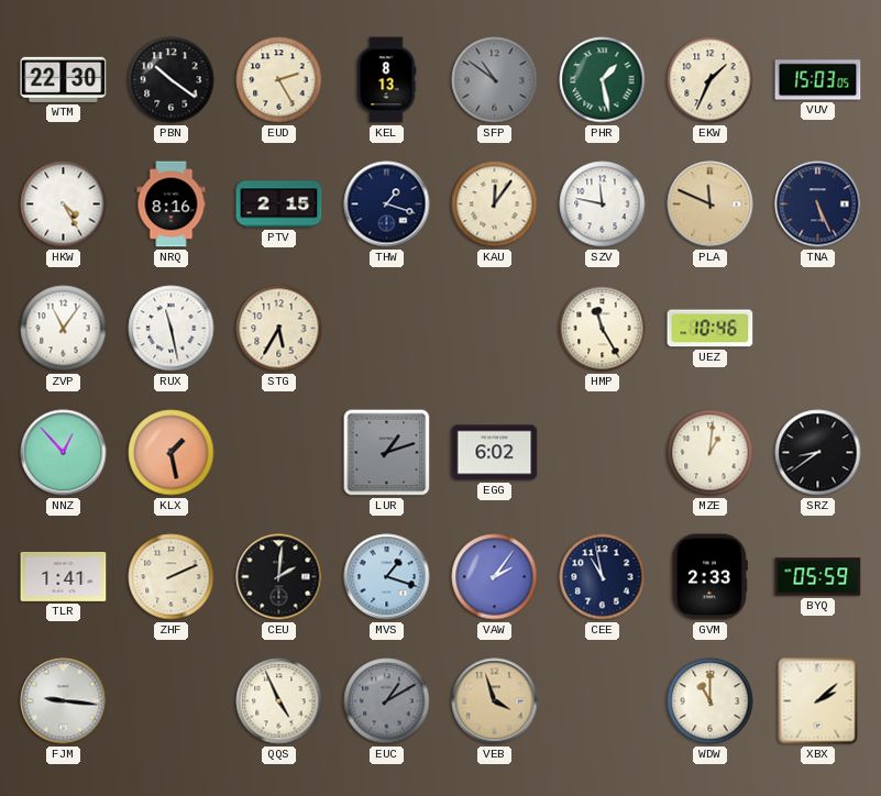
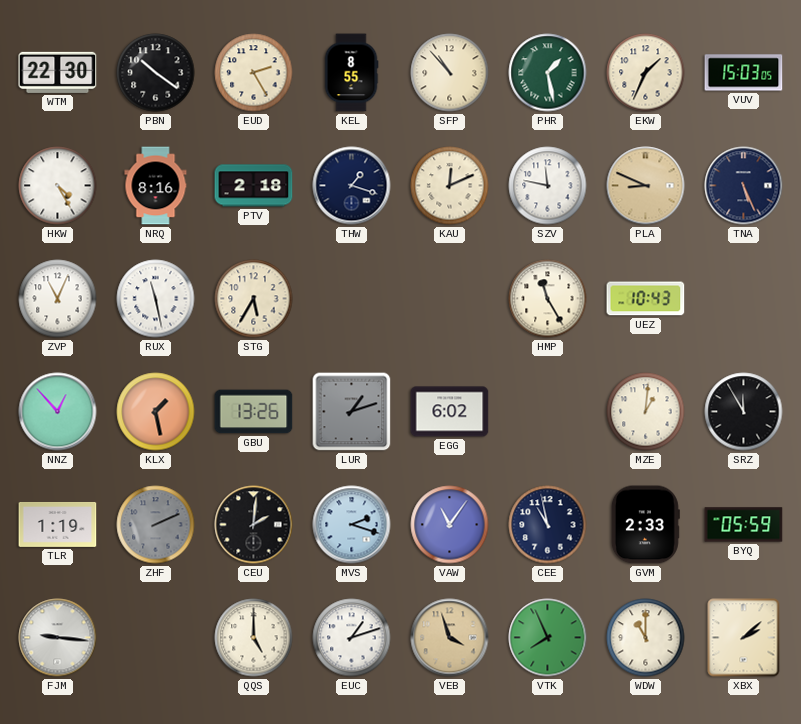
KEL: 8:13 -> 8:55
SFP: 10:51 -> 10:53
SFP dial: grey -> cream
PTV: 2:15 -> 2:18
KAU: 12:06 -> 12:11
PLA: 11:49 -> 8:49
ZVP: 11:06 -> 11:04
UEZ: 10:46 -> 10:43
GBU: none -> 13:26
SRZ: 8:39 -> 11:55
TLR: 1:41 -> 1:19
ZHF dial: cream -> grey
MVS: 1:18 -> 2:18
VAW: 2:06 -> 11:06
QQS: 4:56 -> 5:00
EUC: 1:10 -> 1:12
EUC dial: grey -> white
VTK: none -> 7:56
